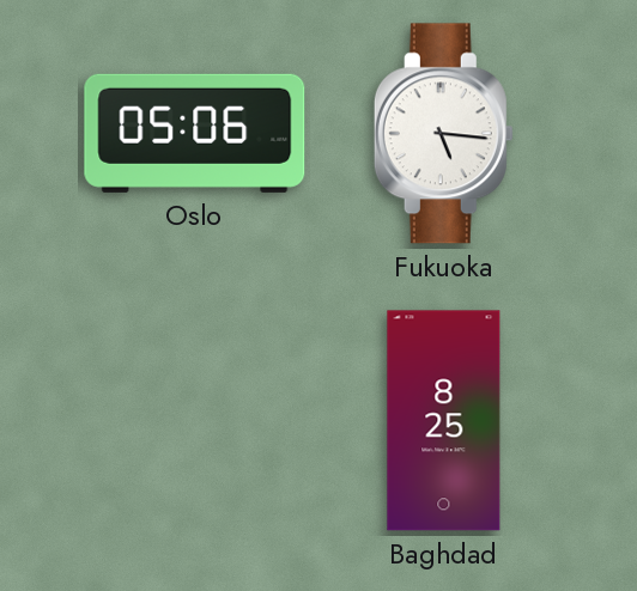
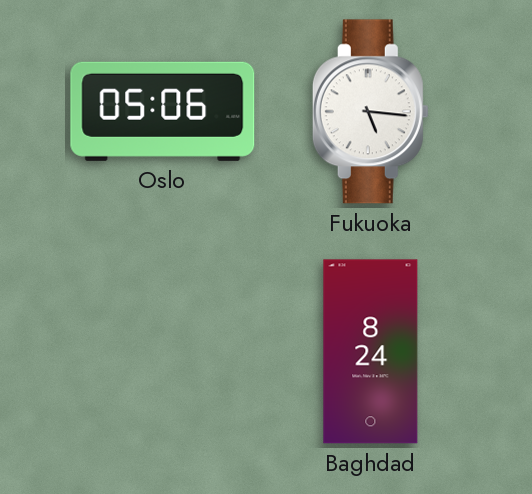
Baghdad: 8:25 -> 8:24
